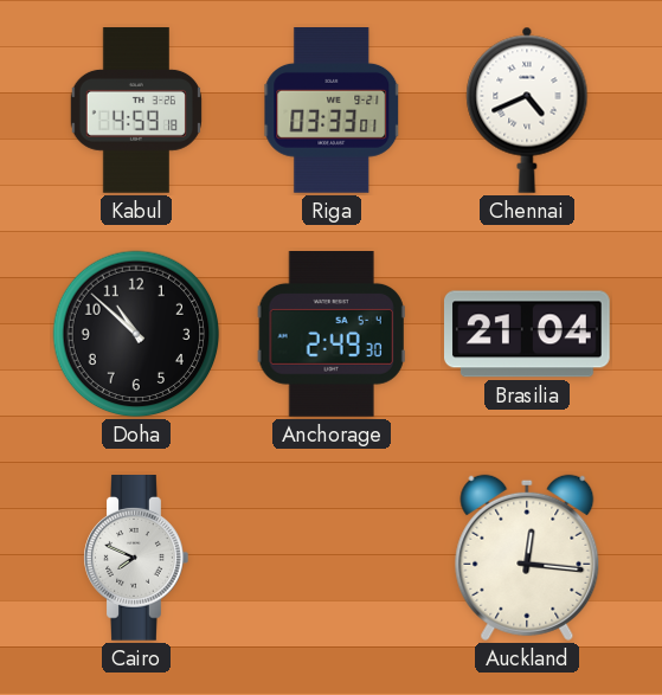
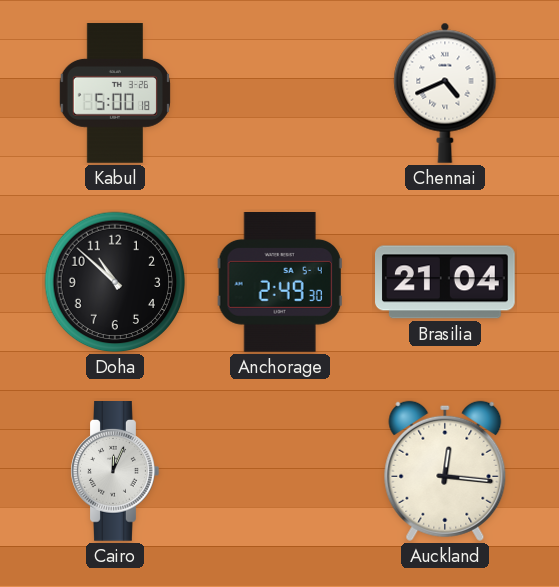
Kabul: 4:59 -> 5:00
Riga: 03:33 -> none
Cairo: 7:49 -> 12:04
